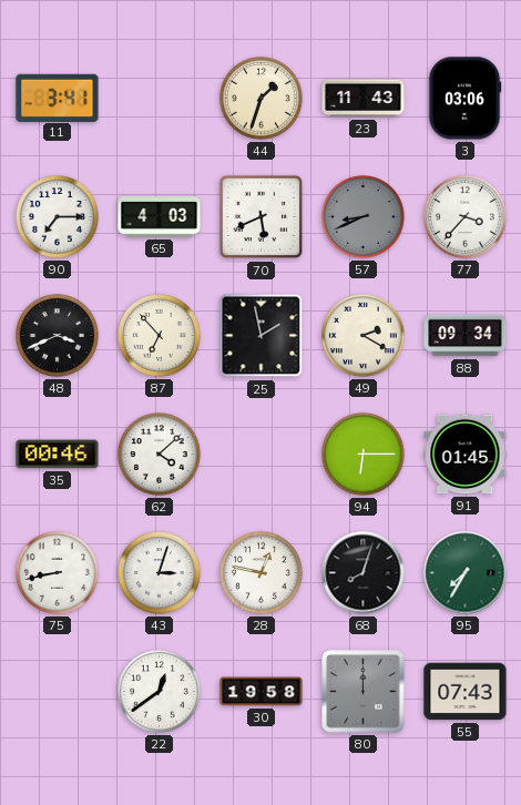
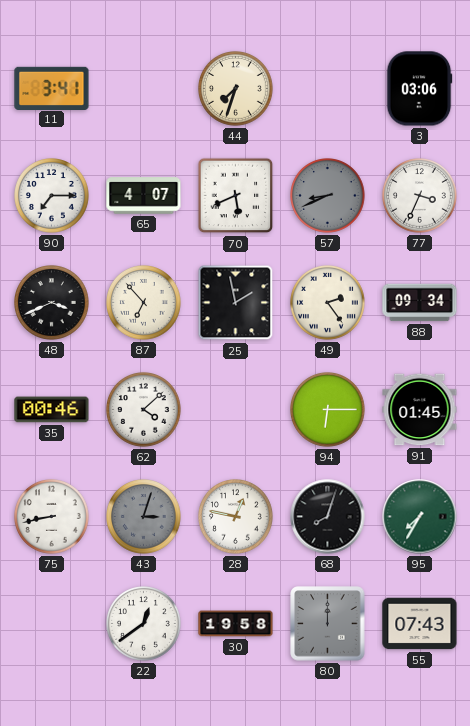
44: 1:33 -> 7:33
23: 11:43 -> none
65: 4:03 -> 4:07
77: 3:37 -> 3:34
49: 2:20 -> 2:24
43 dial: white -> grey
